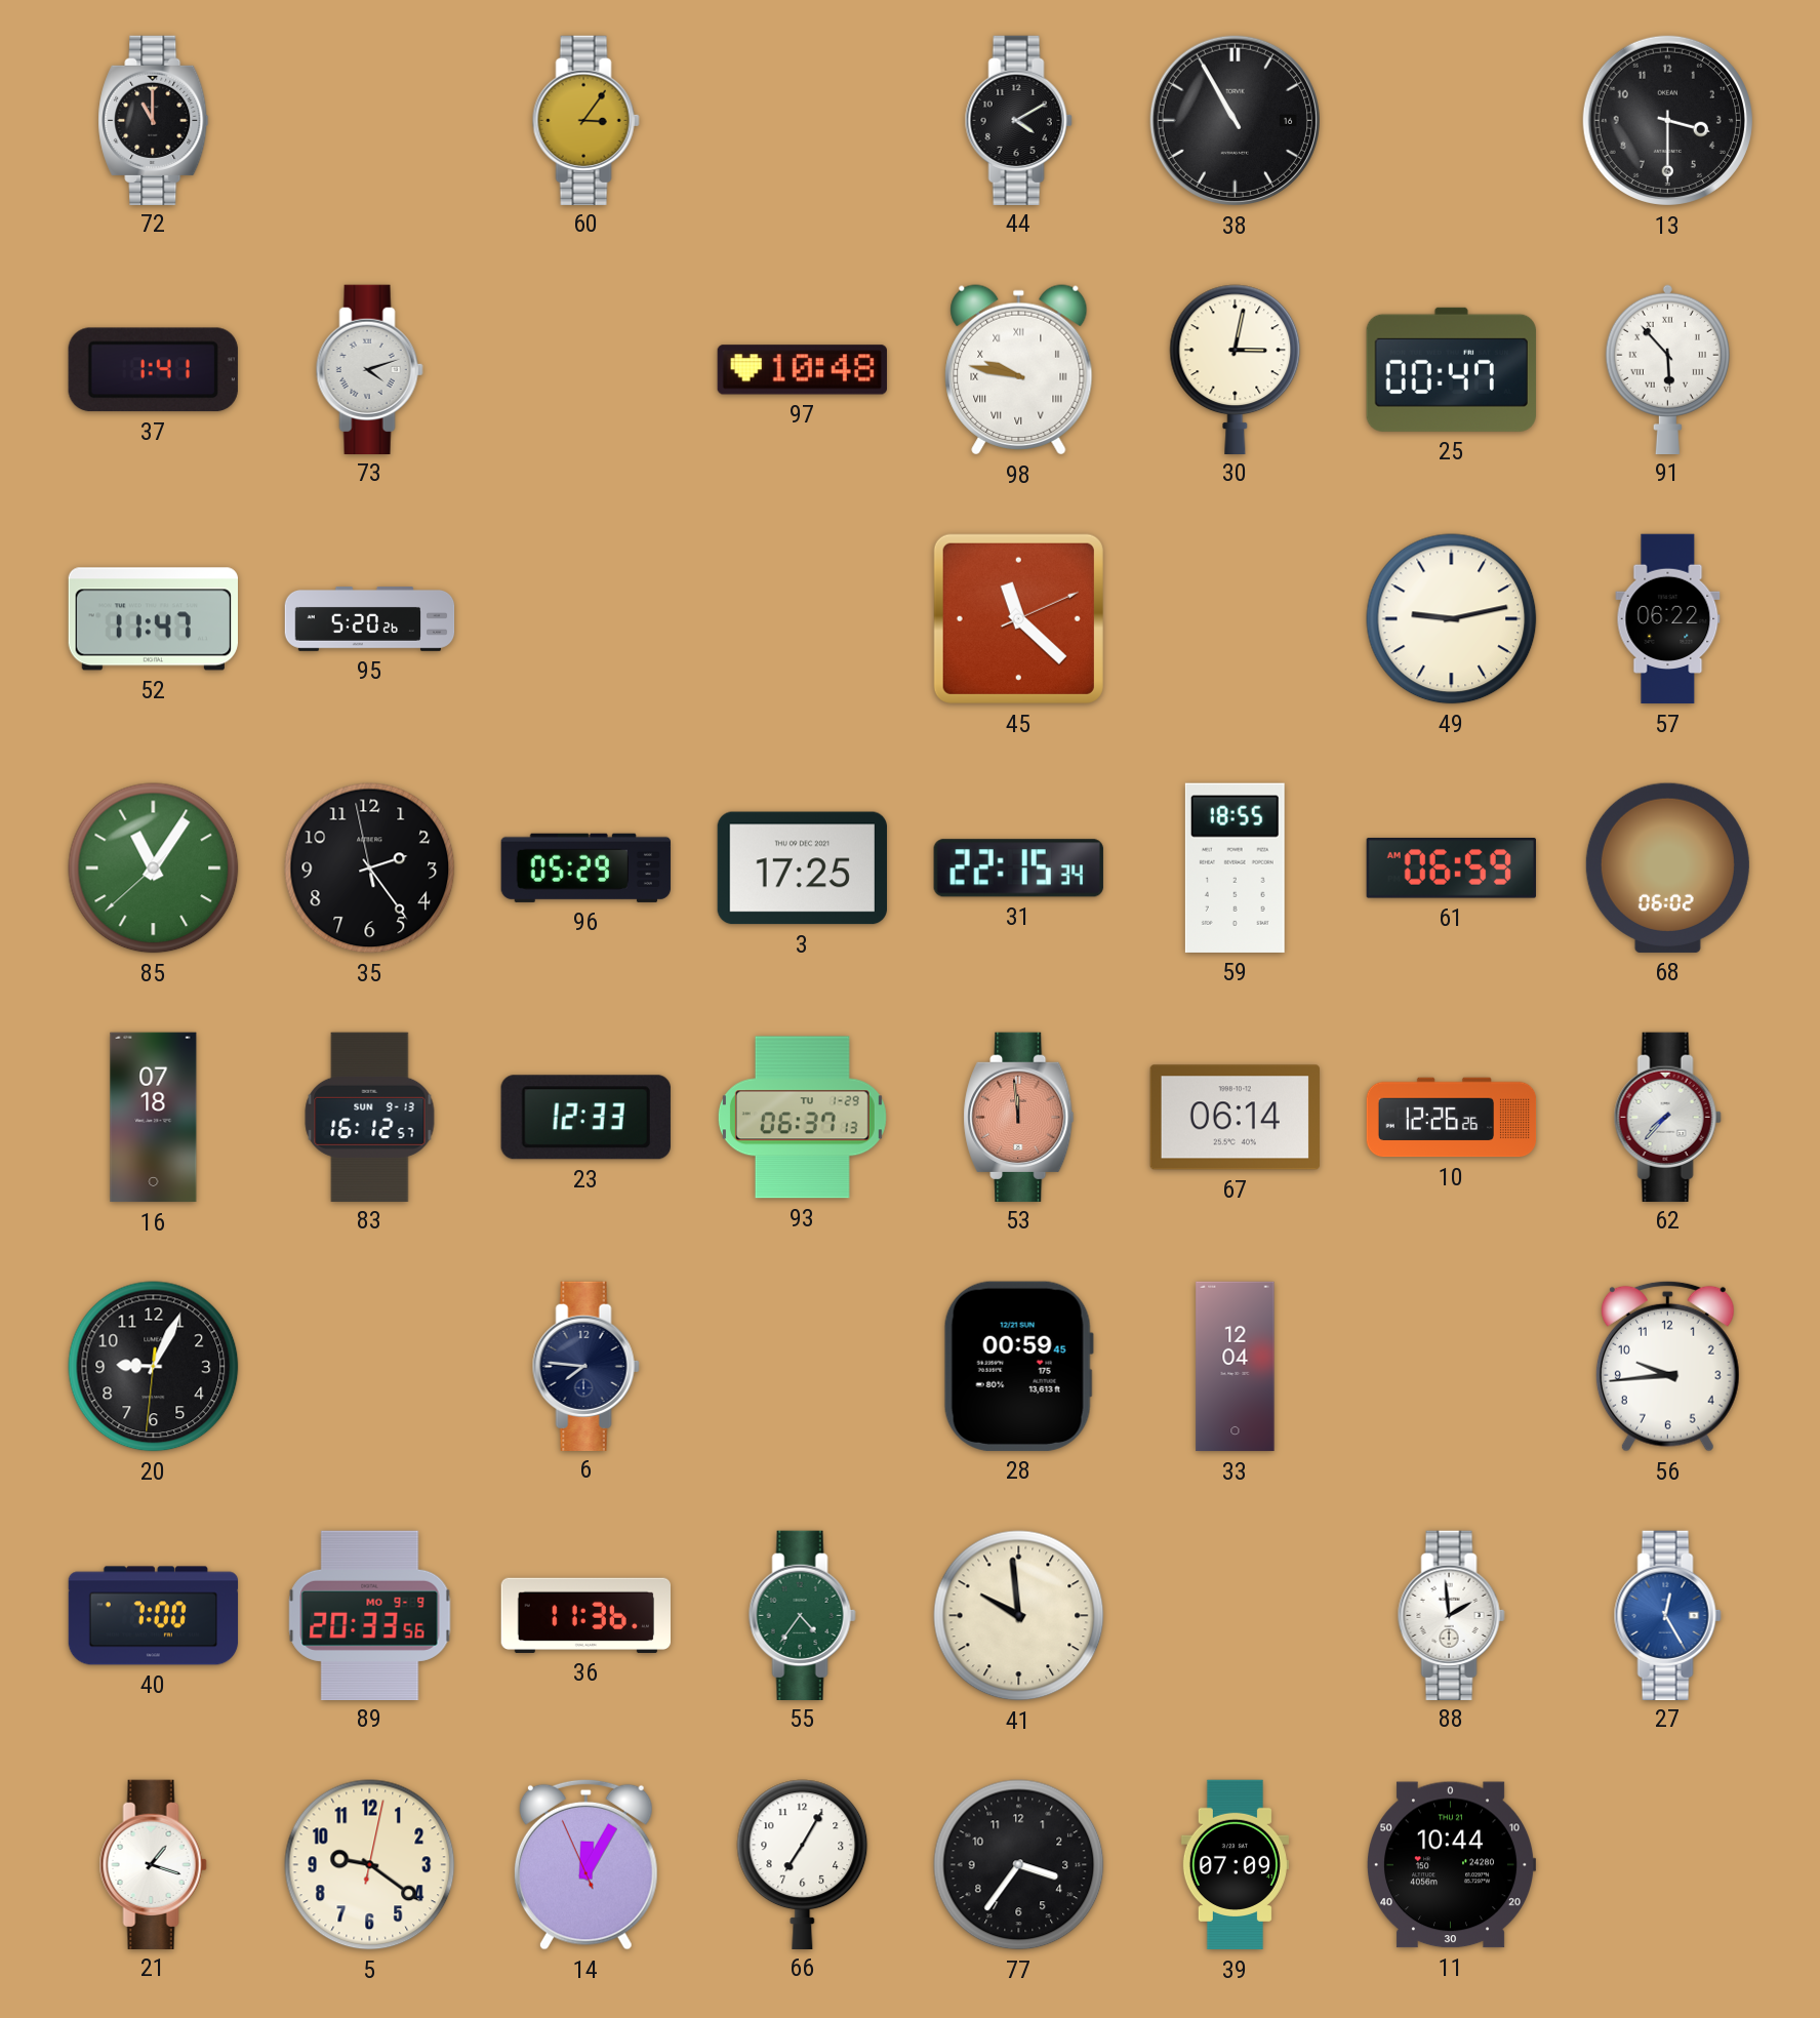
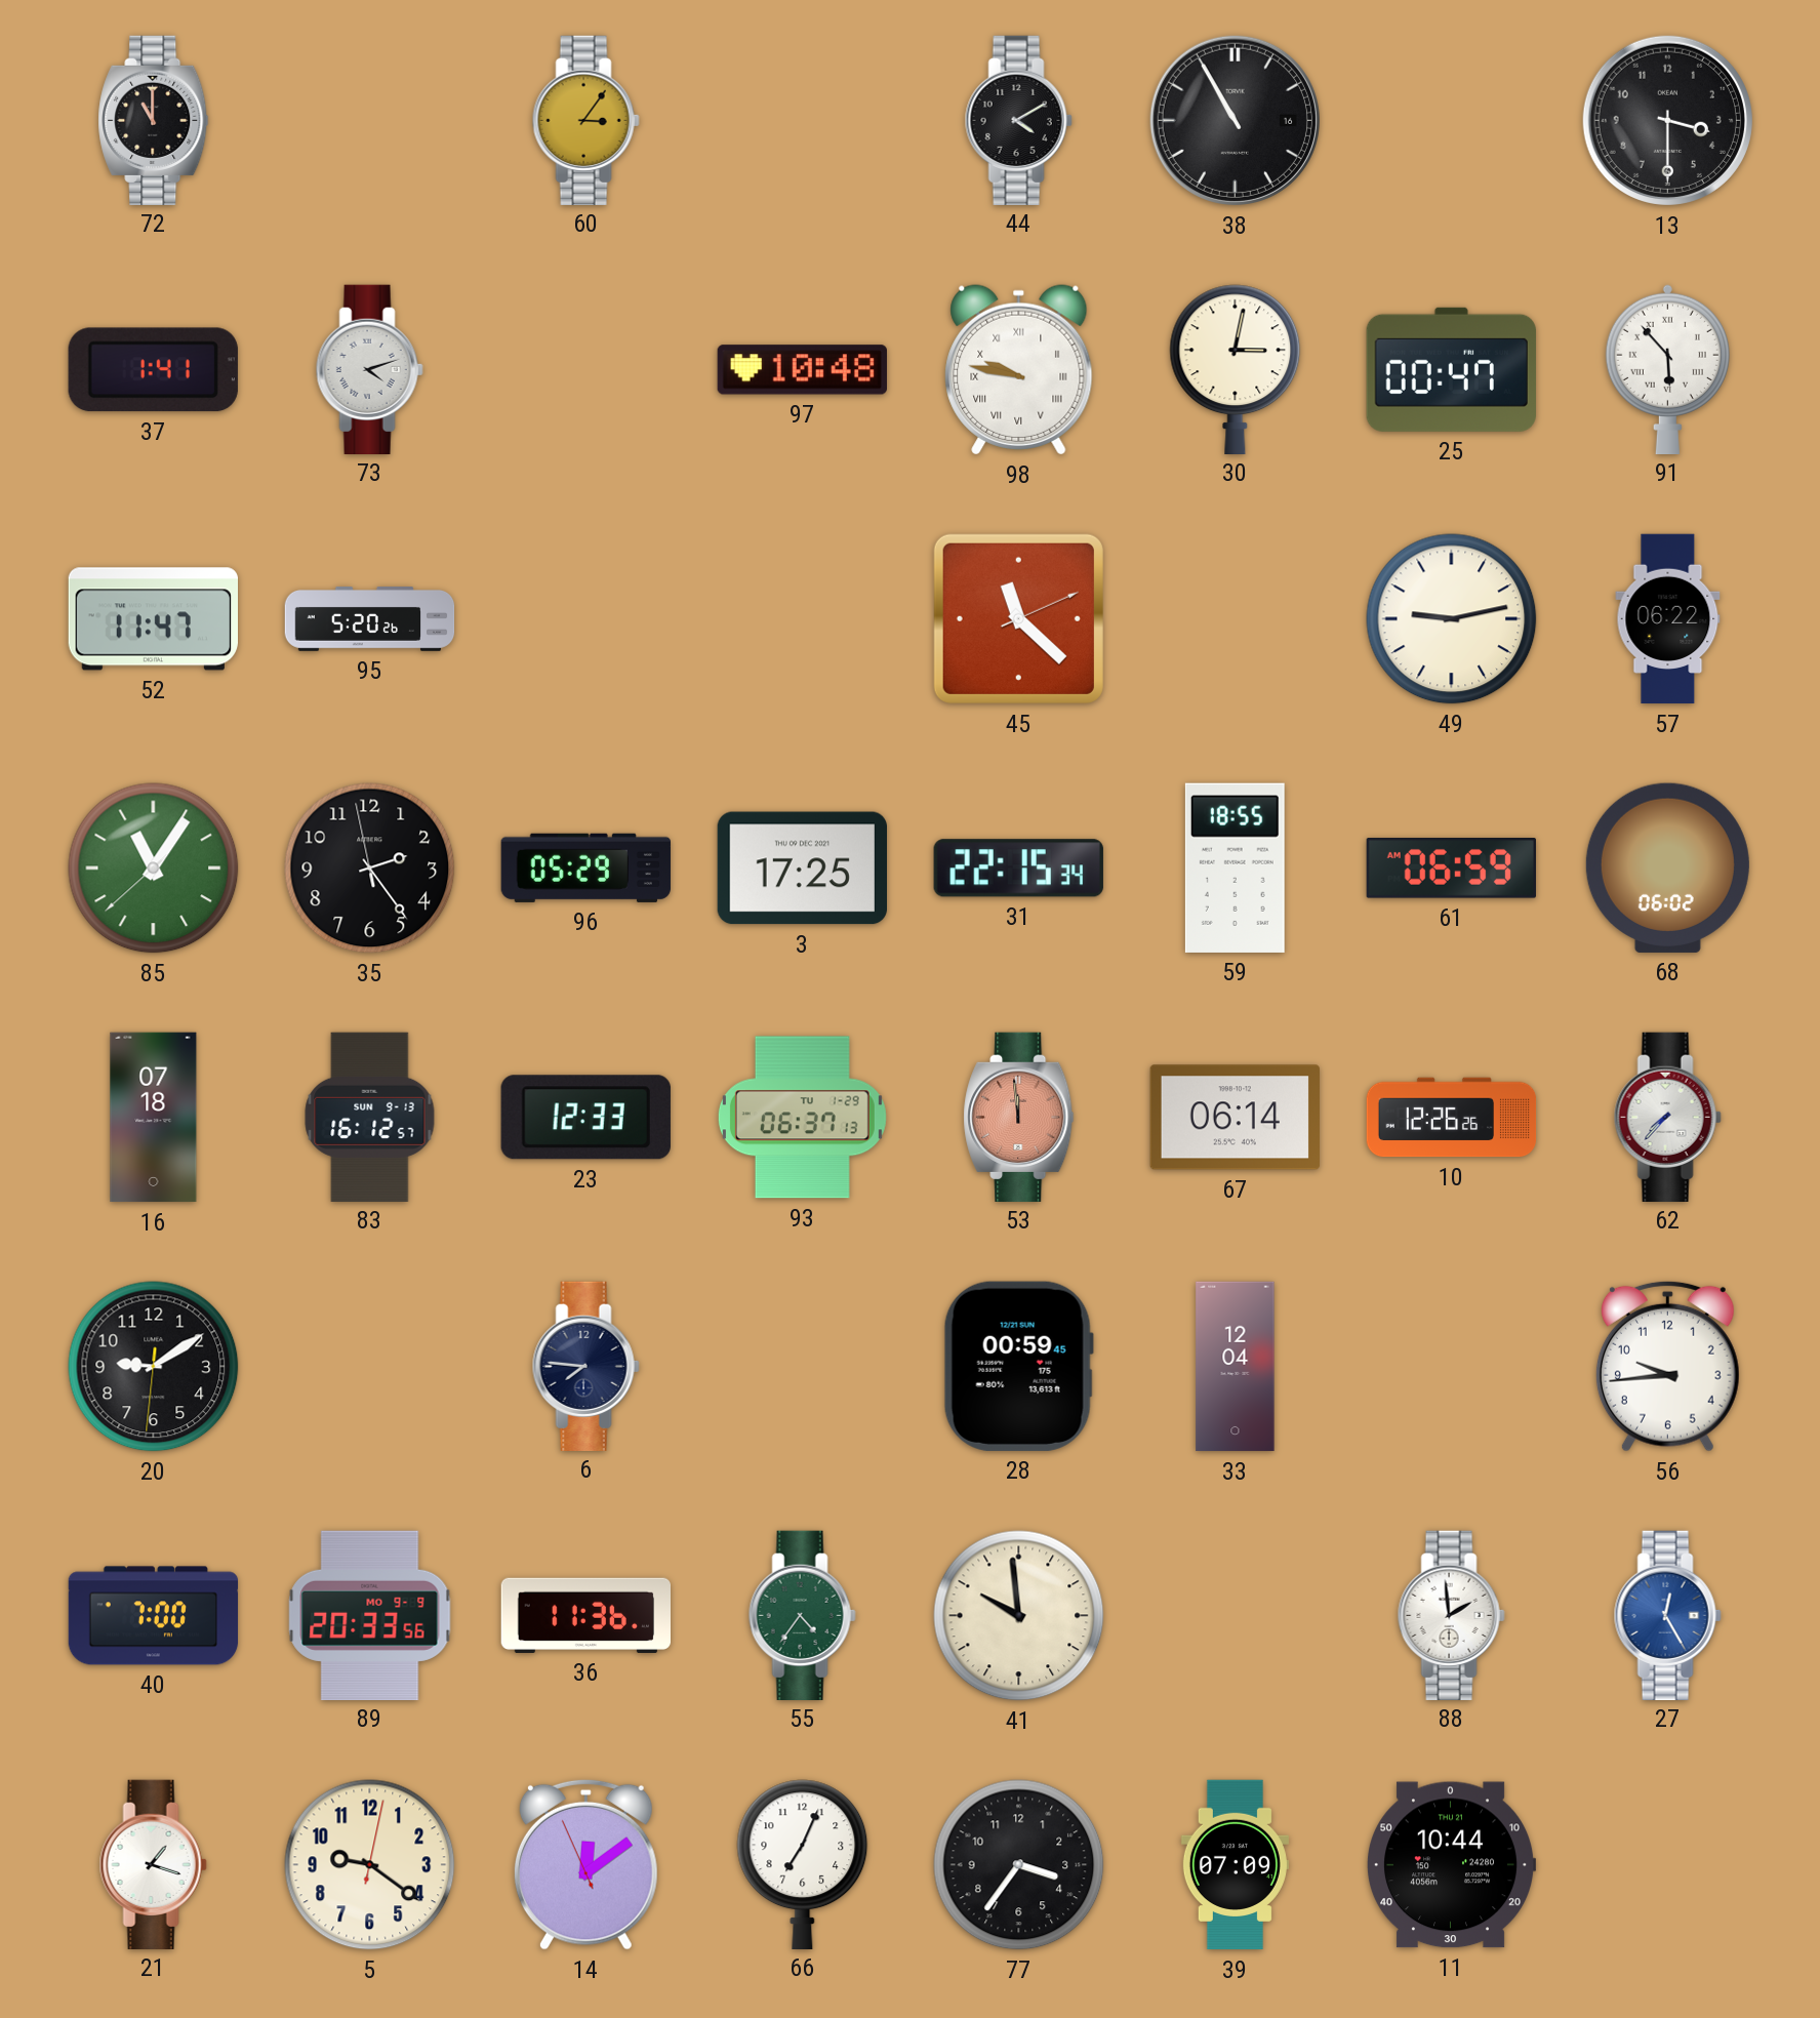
20: 9:04 -> 9:09
14: 12:04 -> 12:08
66: 7:05 -> 7:04
